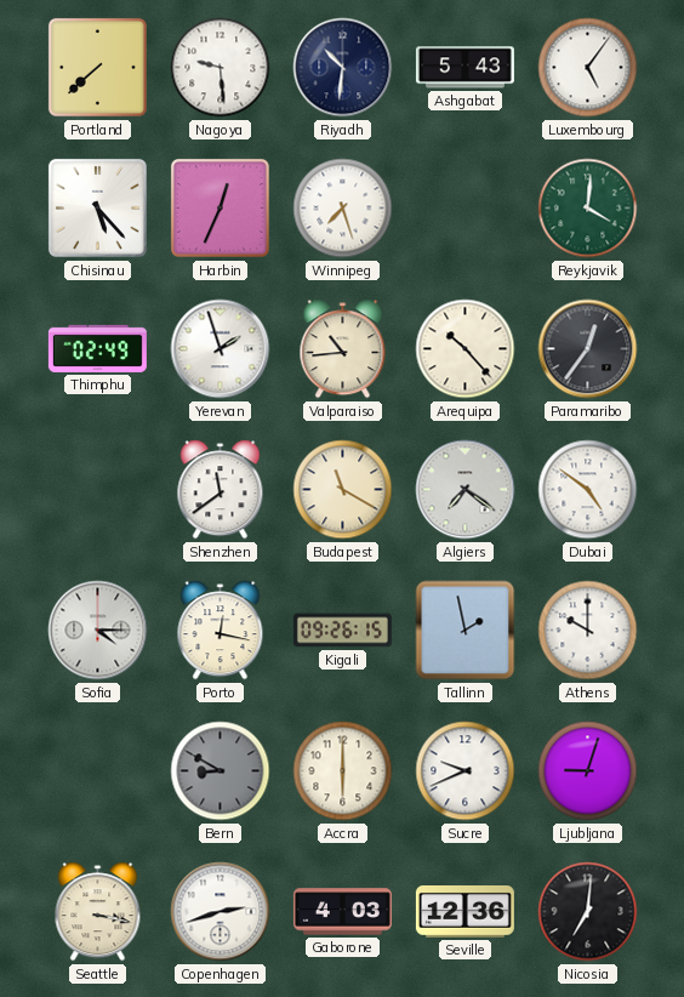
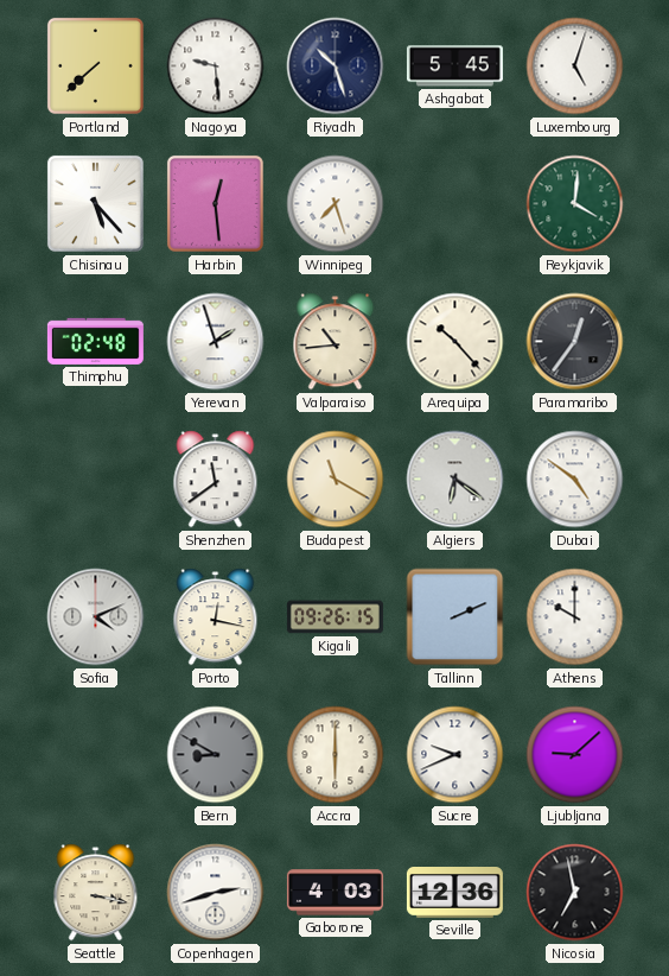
Riyadh: 10:31 -> 10:27
Ashgabat: 5:43 -> 5:45
Luxembourg: 5:06 -> 5:03
Harbin: 12:34 -> 12:29
Thimphu: 02:49 -> 02:48
Algiers: 7:21 -> 6:21
Sofia: 4:15 -> 4:11
Tallinn: 1:58 -> 2:11
Ljubljana: 9:03 -> 9:08
Nicosia: 7:01 -> 6:58
